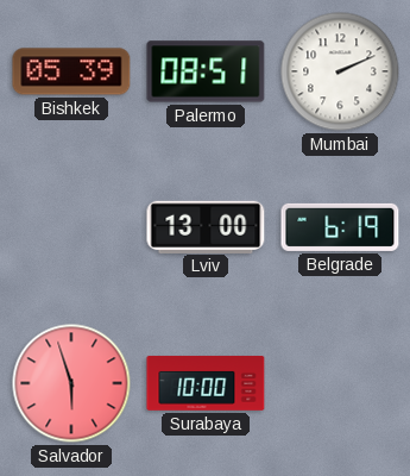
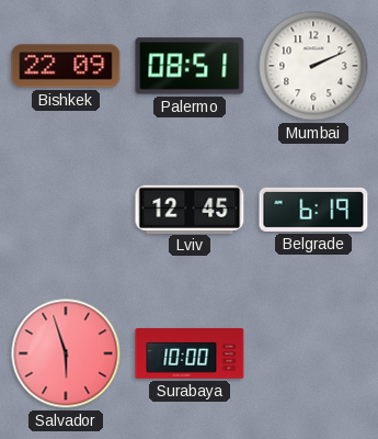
Bishkek: 05:39 -> 22:09
Lviv: 13:00 -> 12:45
